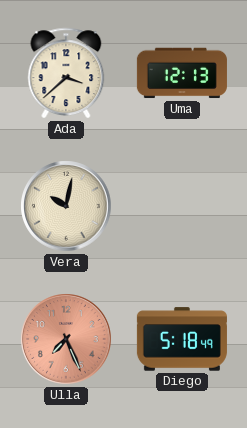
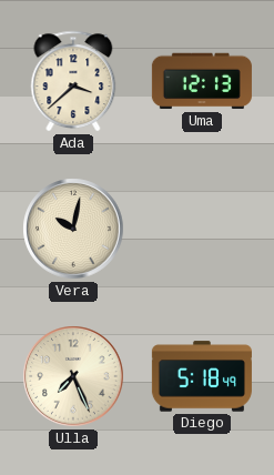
Ulla dial: salmon -> cream
